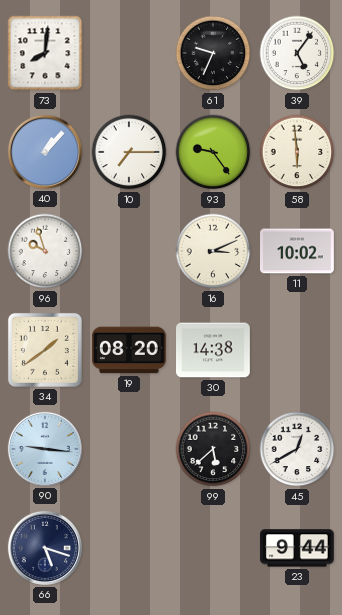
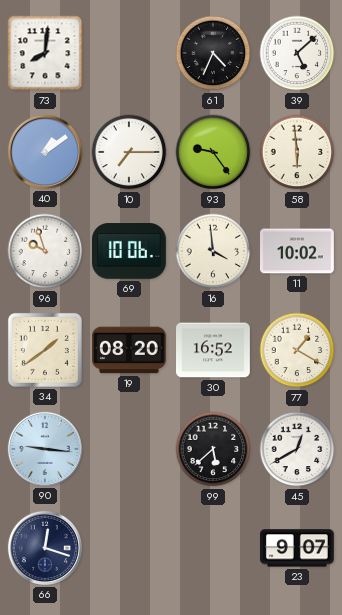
61: 9:34 -> 4:34
39: 5:06 -> 5:08
40: 1:07 -> 1:09
69: none -> 10:06
16: 3:11 -> 3:59
30: 14:38 -> 16:52
77: none -> 1:20
66: 5:18 -> 12:18
23: 9:44 -> 9:07
